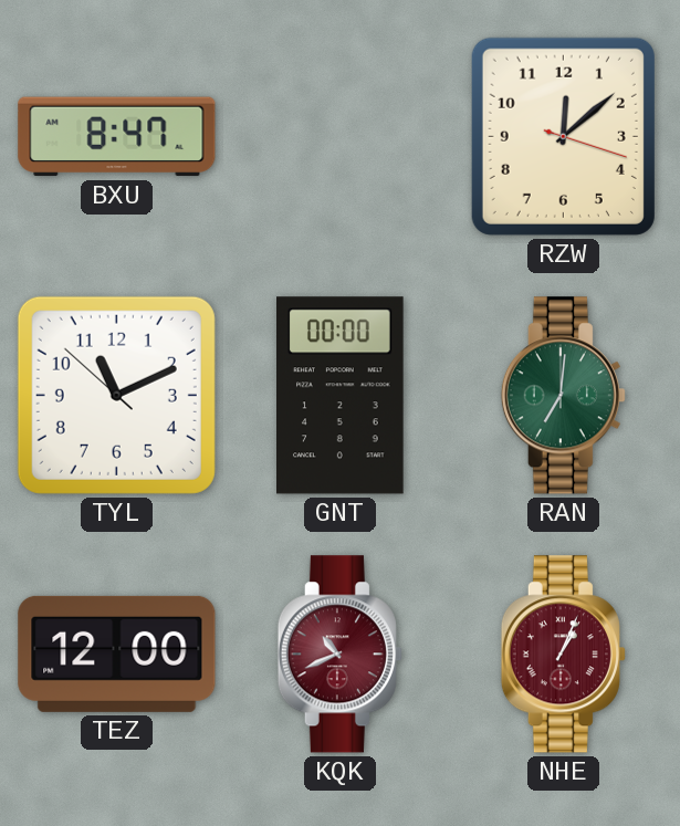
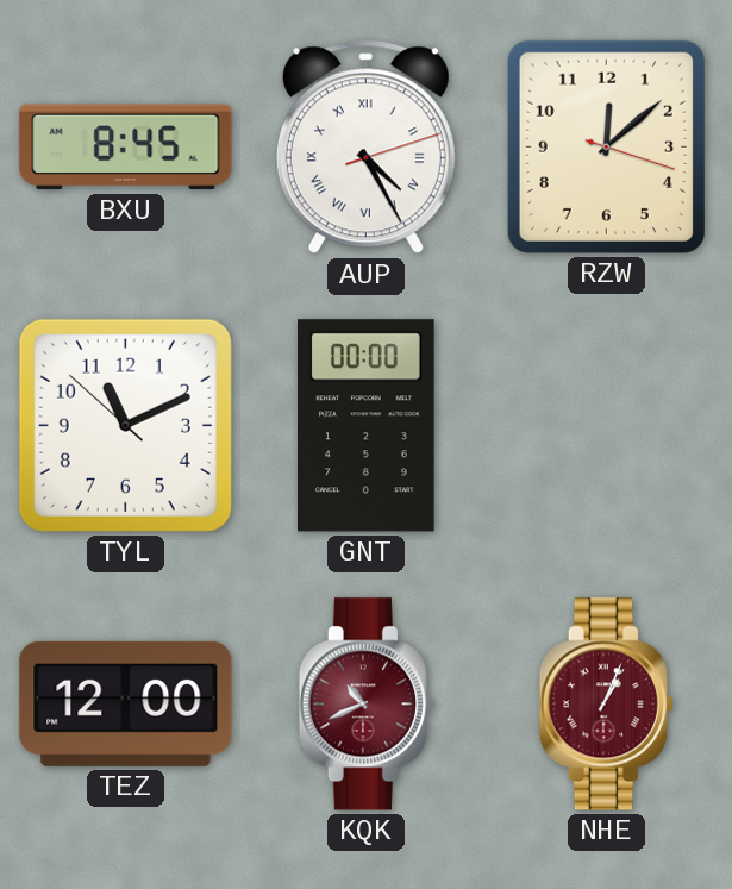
BXU: 8:47 -> 8:45
AUP: none -> 4:25
RAN: 7:01 -> none
